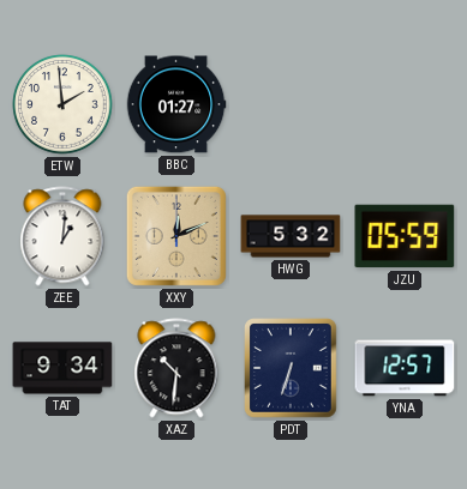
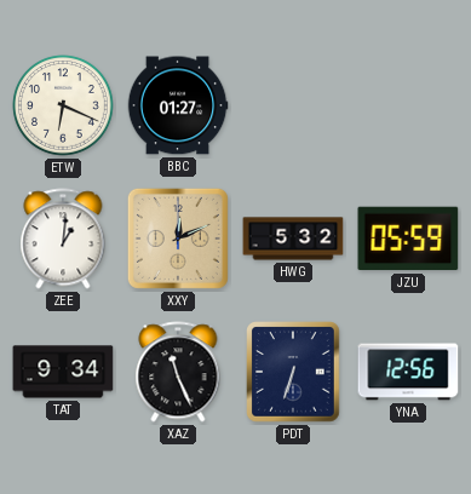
ETW: 1:59 -> 6:19
XAZ: 10:31 -> 11:26
YNA: 12:57 -> 12:56
